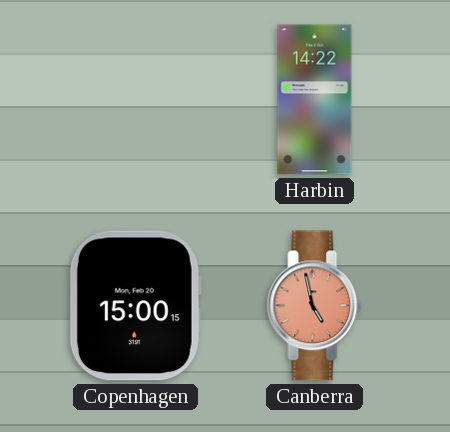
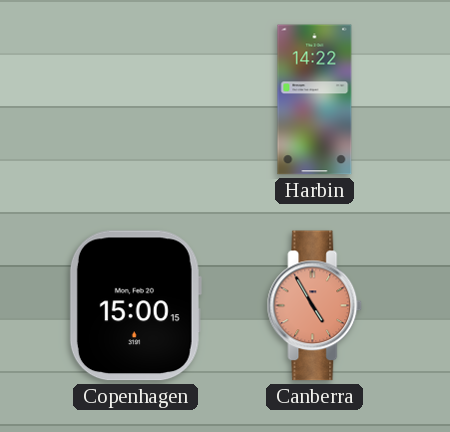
Canberra: 4:58 -> 4:55
